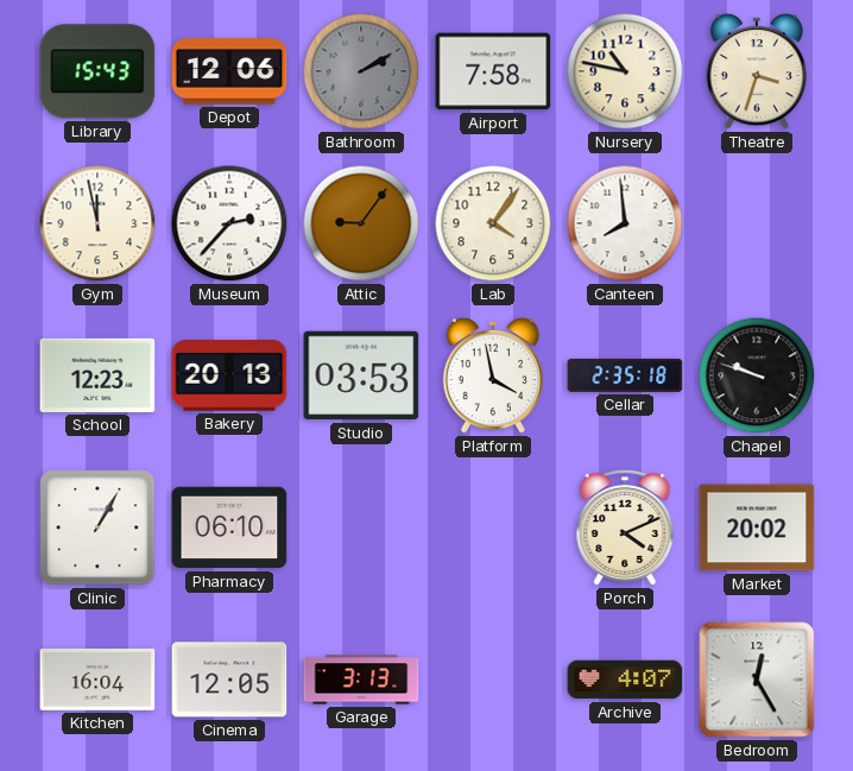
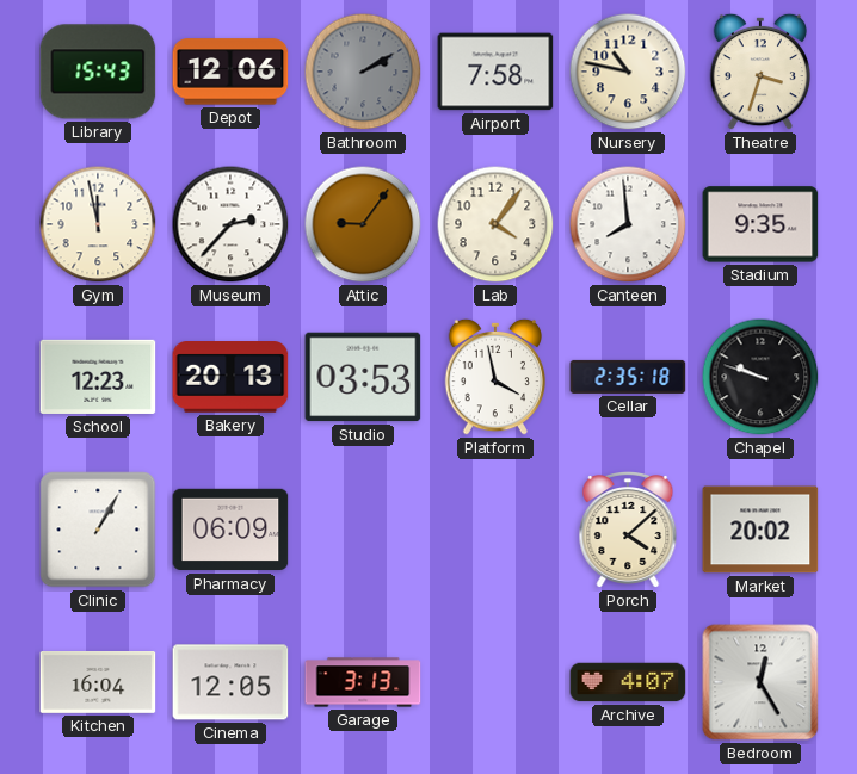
Stadium: none -> 9:35
Pharmacy: 06:10 -> 06:09
Porch: 4:11 -> 4:08
